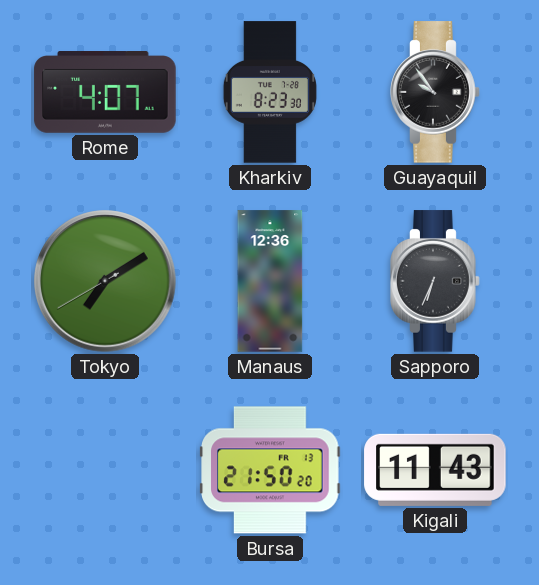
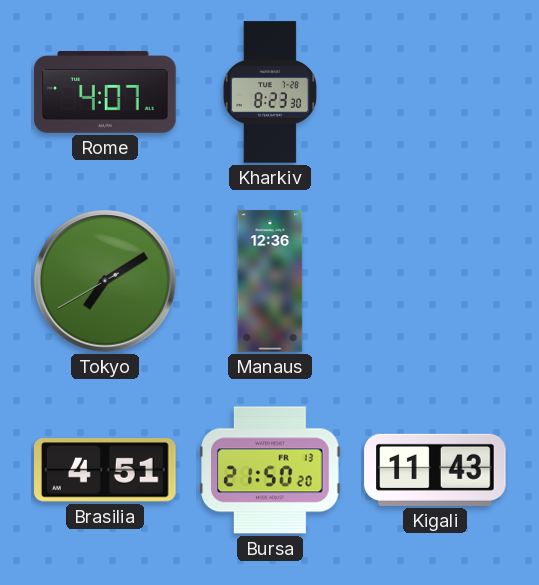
Guayaquil: 9:54 -> none
Sapporo: 6:34 -> none
Brasilia: none -> 4:51
